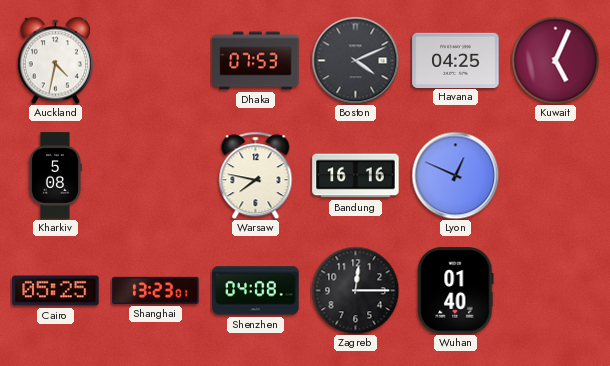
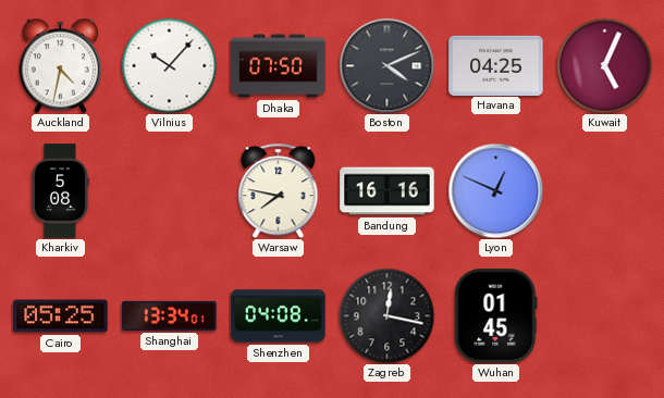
Vilnius: none -> 10:07
Dhaka: 07:53 -> 07:50
Shanghai: 13:23 -> 13:34
Zagreb: 12:15 -> 12:17
Wuhan: 01:40 -> 01:45
